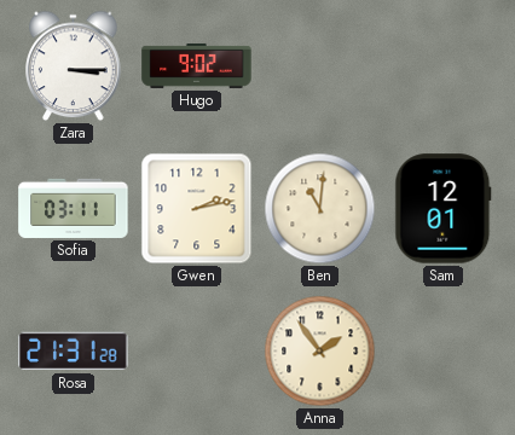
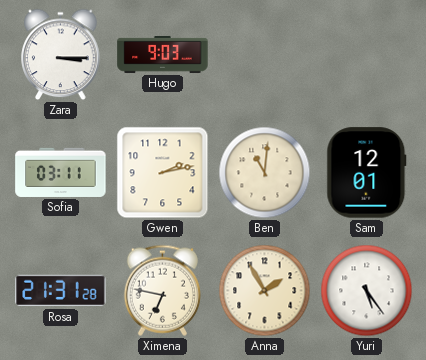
Hugo: 9:02 -> 9:03
Ximena: none -> 6:47
Anna: 1:54 -> 1:55
Yuri: none -> 5:24
